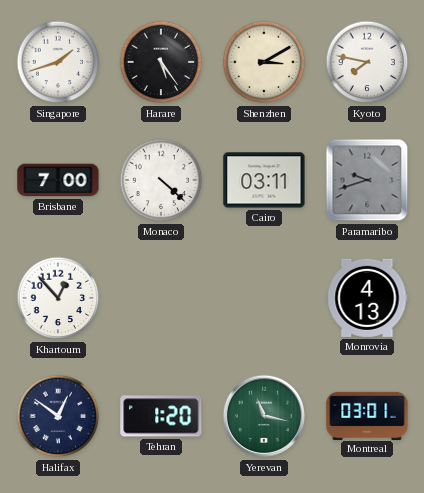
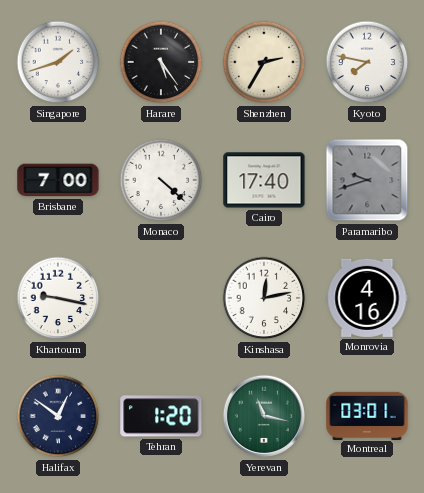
Shenzhen: 3:10 -> 2:35
Cairo: 03:11 -> 17:40
Khartoum: 12:53 -> 9:17
Kinshasa: none -> 12:13
Monrovia: 4:13 -> 4:16
